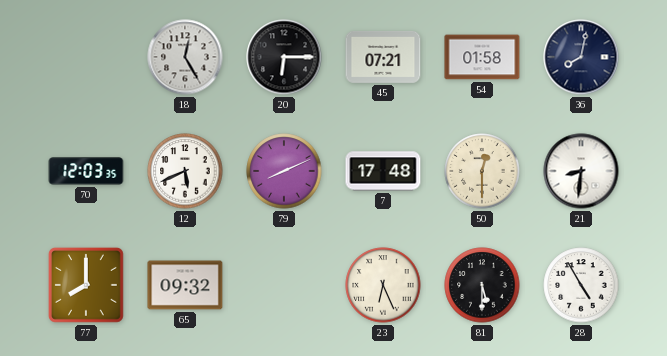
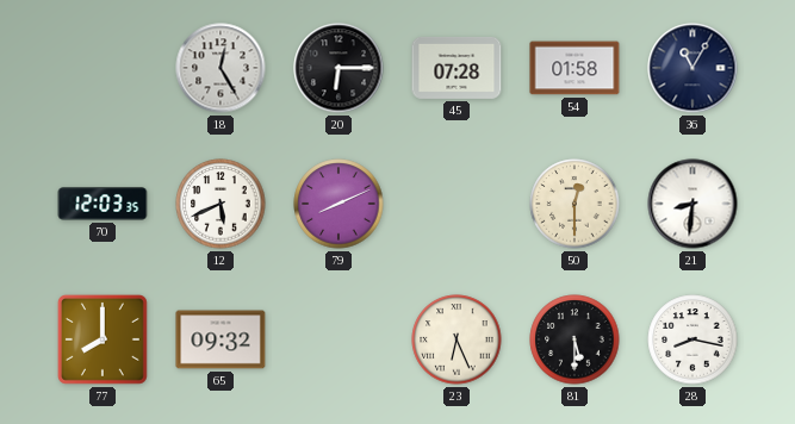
45: 07:21 -> 07:28
36: 8:02 -> 11:05
7: 17:48 -> none
28: 4:55 -> 8:17
